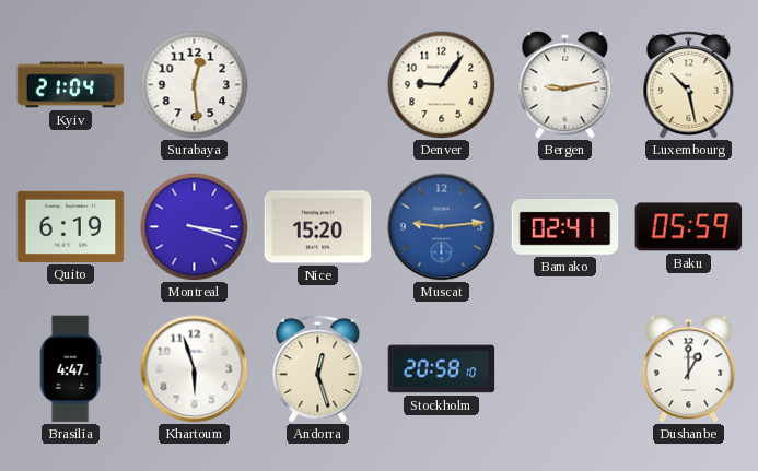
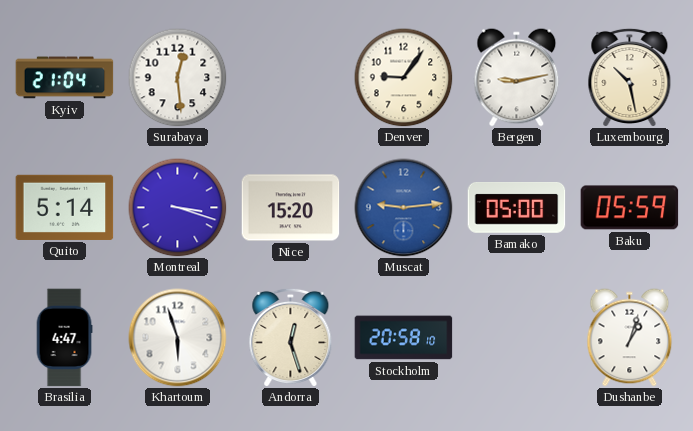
Quito: 6:19 -> 5:14
Bamako: 02:41 -> 05:00
Dushanbe: 1:00 -> 1:03
